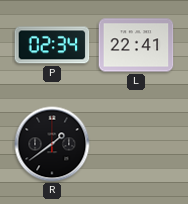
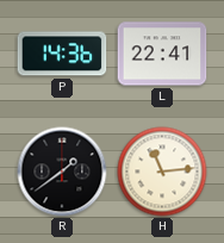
P: 02:34 -> 14:36
H: none -> 11:14
